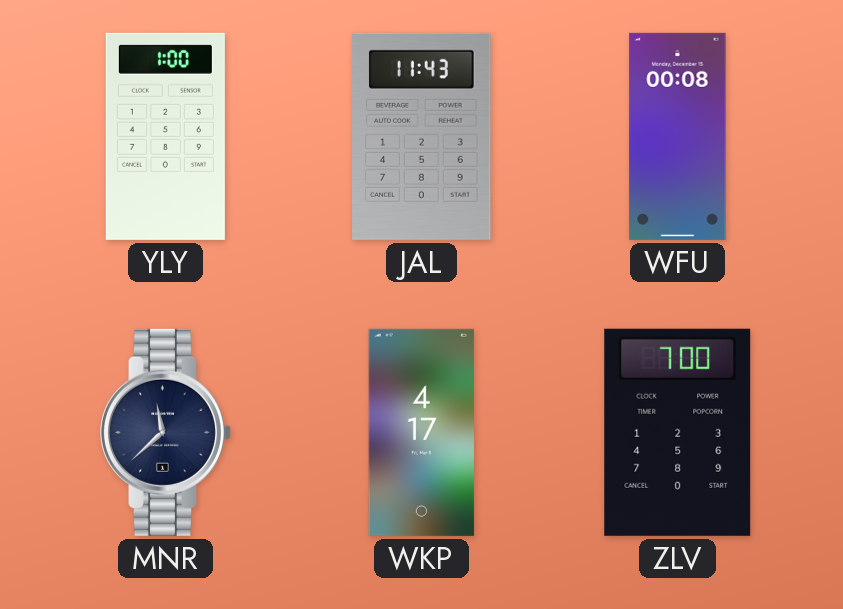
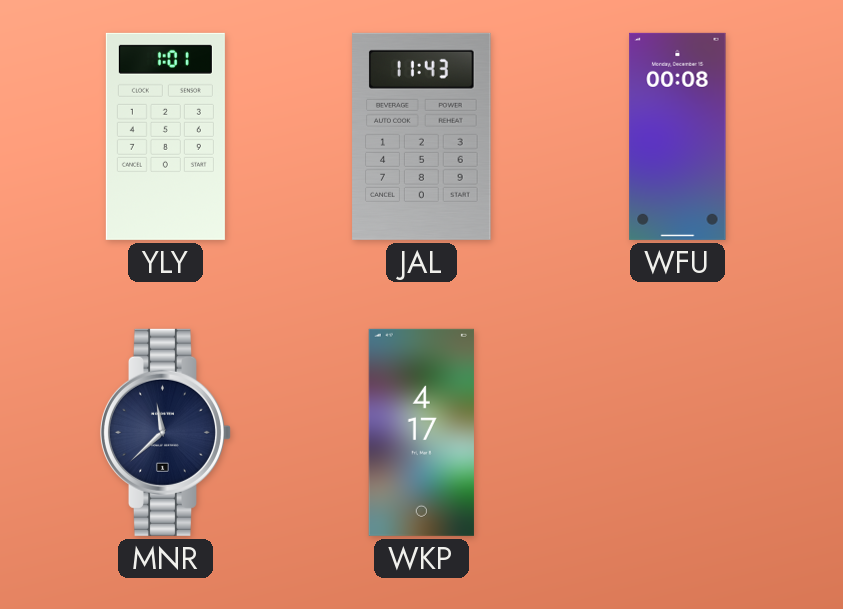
YLY: 1:00 -> 1:01
ZLV: 7:00 -> none
